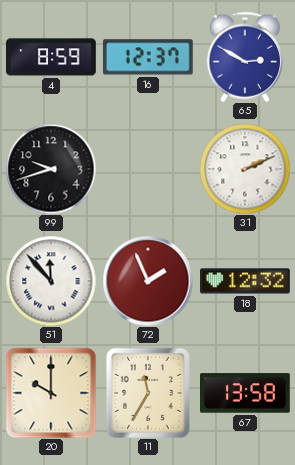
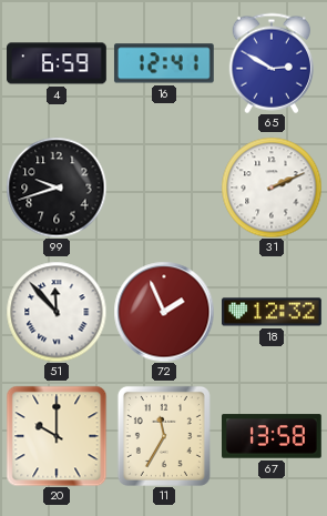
4: 8:59 -> 6:59
16: 12:37 -> 12:41
